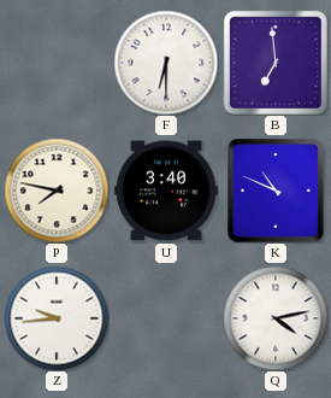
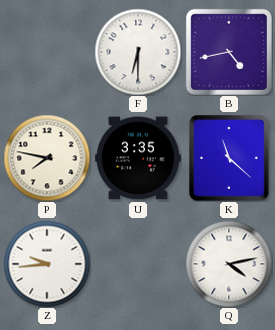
B: 6:59 -> 4:43
U: 3:40 -> 3:35
K: 10:49 -> 11:22
